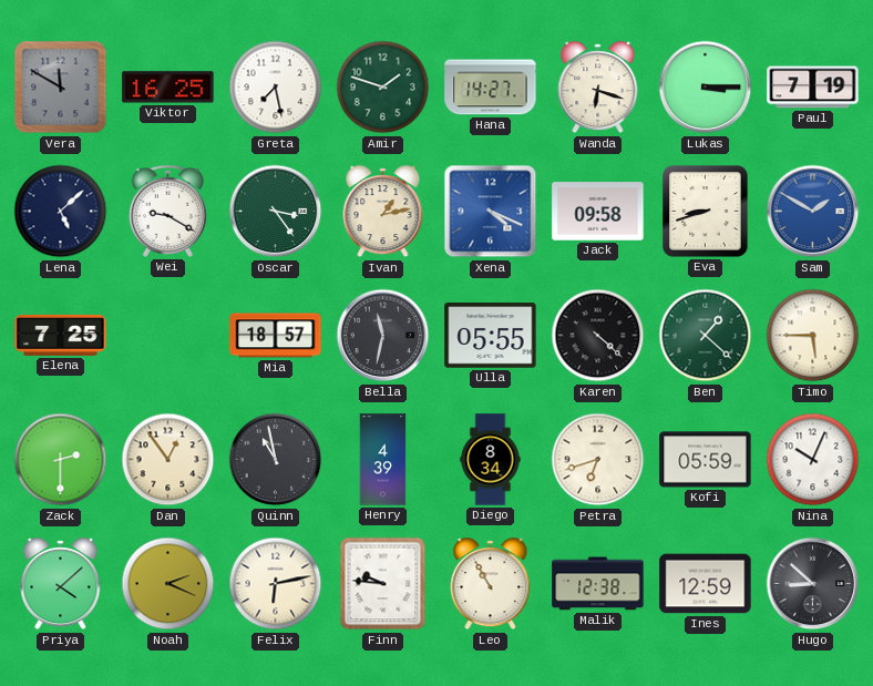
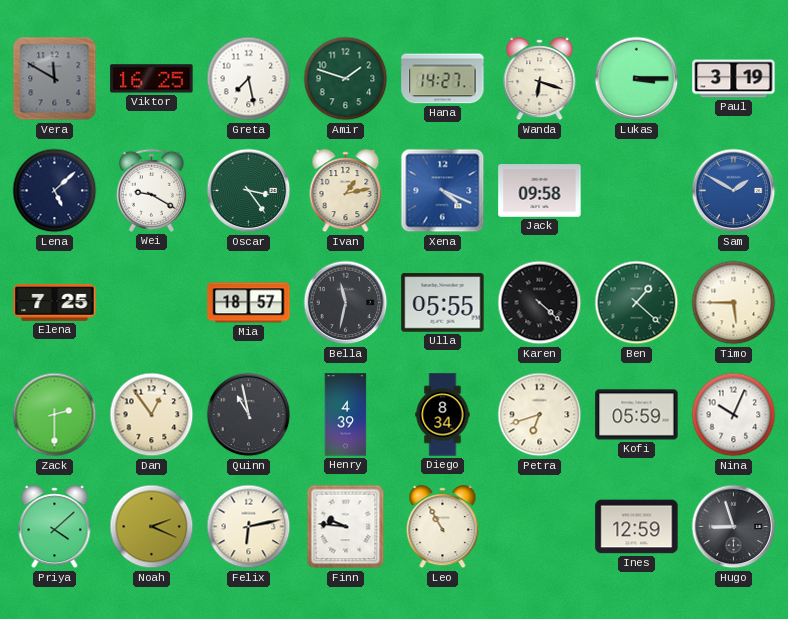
Paul: 7:19 -> 3:19
Eva: 8:42 -> none
Malik: 12:38 -> none
Hugo: 8:52 -> 8:57
